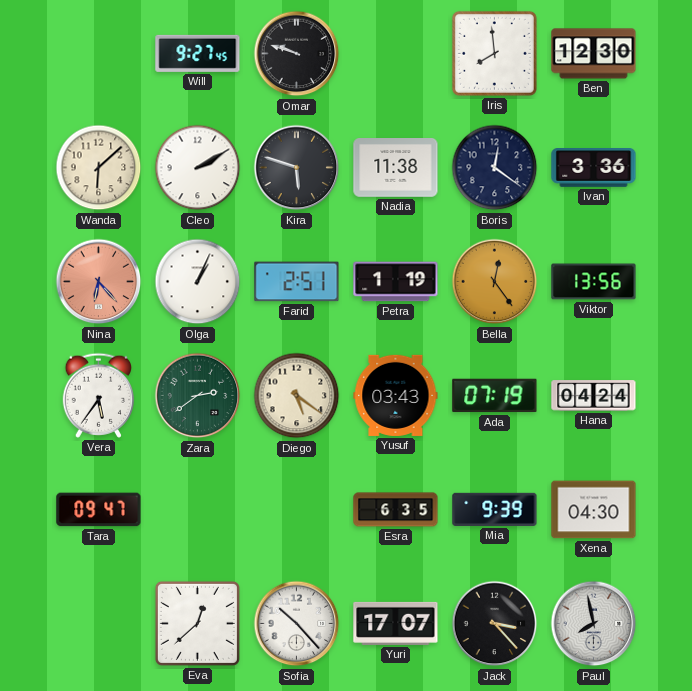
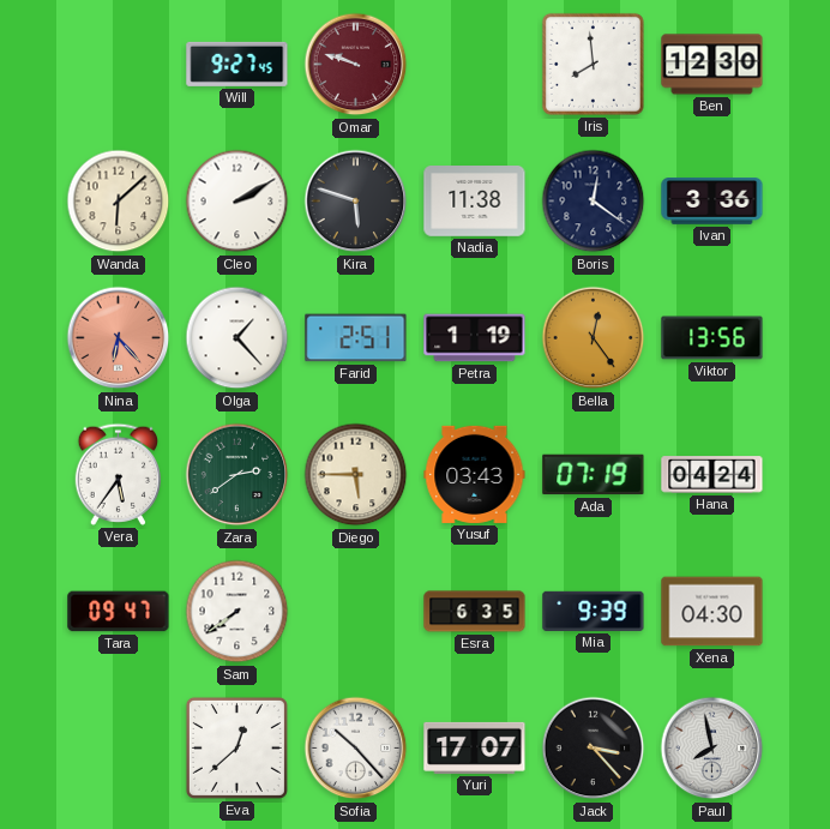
Omar dial: black -> burgundy
Olga: 1:04 -> 1:23
Diego: 5:21 -> 5:45
Sam: none -> 7:39
